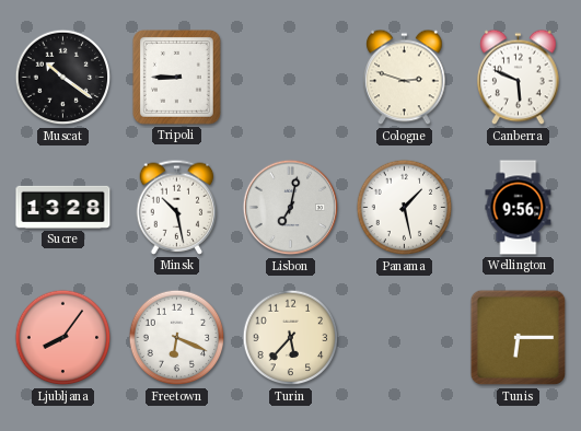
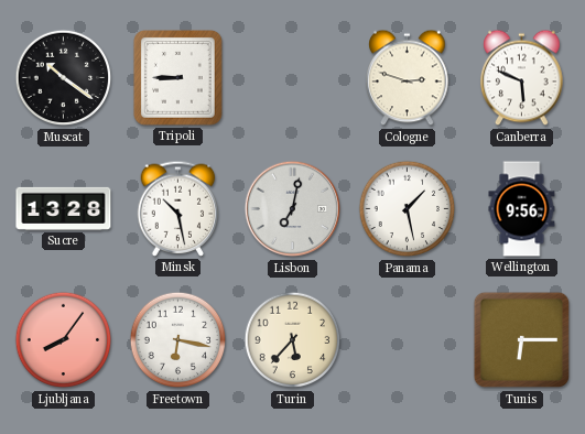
Freetown: 6:19 -> 6:17
